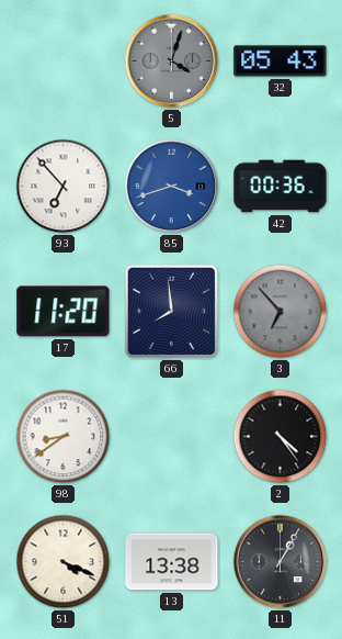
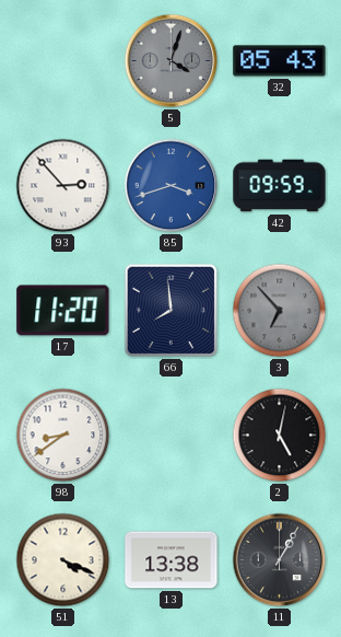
93: 6:53 -> 2:53
42: 00:36 -> 09:59
2: 4:24 -> 5:02
